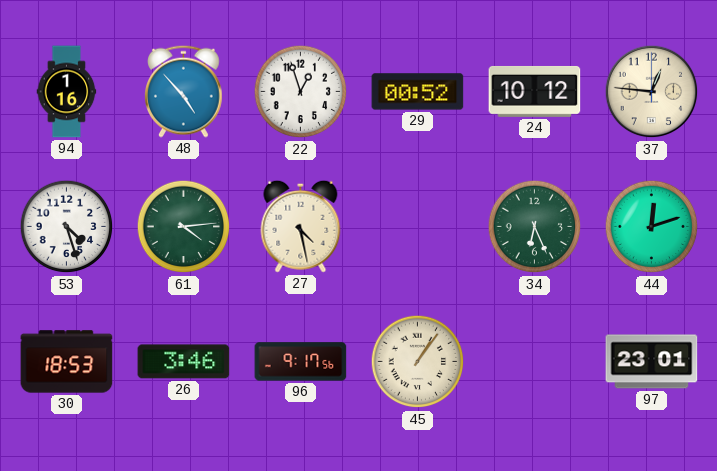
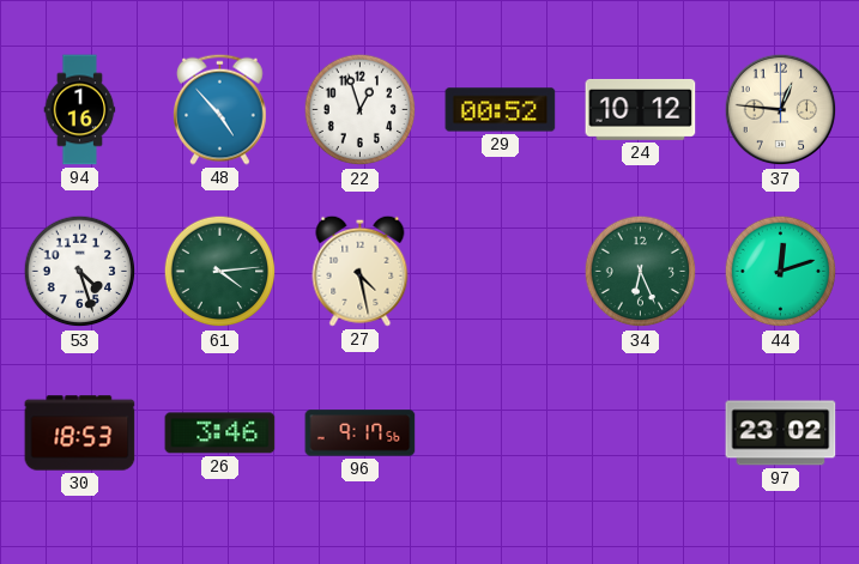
45: 1:06 -> none
97: 23:01 -> 23:02
